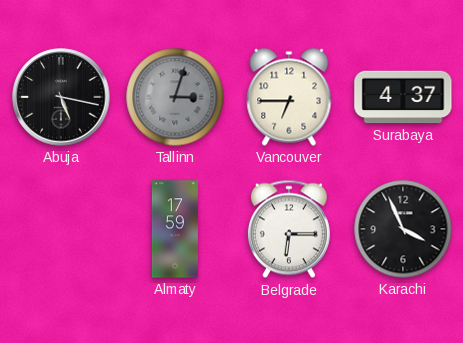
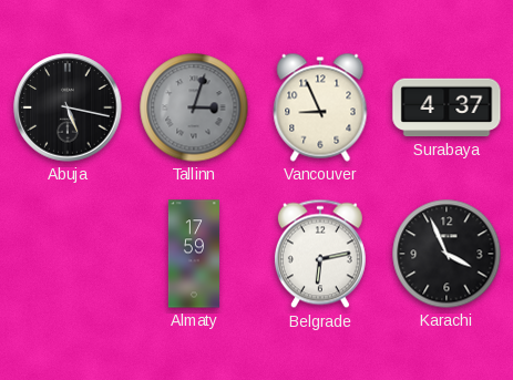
Vancouver: 6:45 -> 8:56
Belgrade: 6:15 -> 6:13
